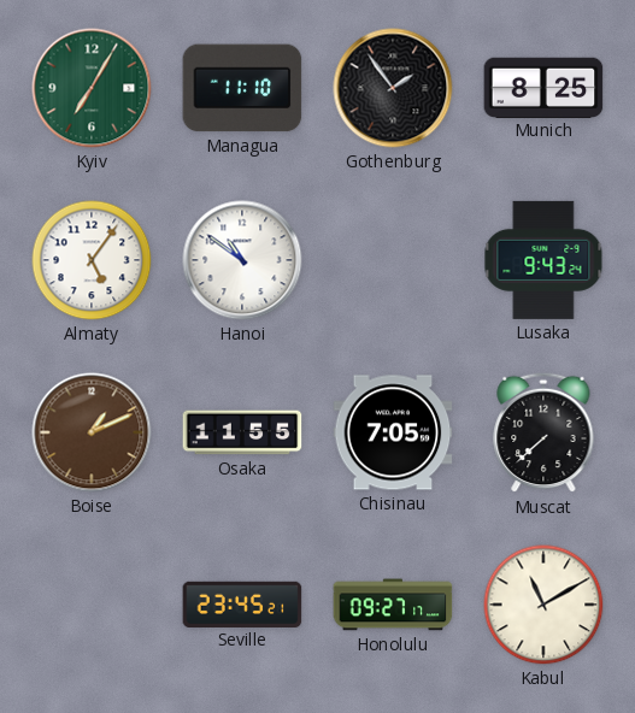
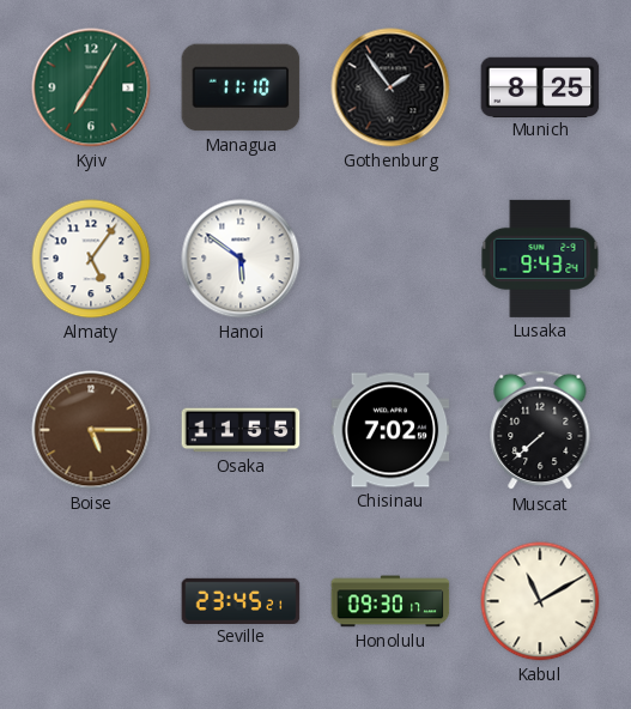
Hanoi: 10:51 -> 5:51
Boise: 1:11 -> 5:15
Chisinau: 7:05 -> 7:02
Honolulu: 09:27 -> 09:30
